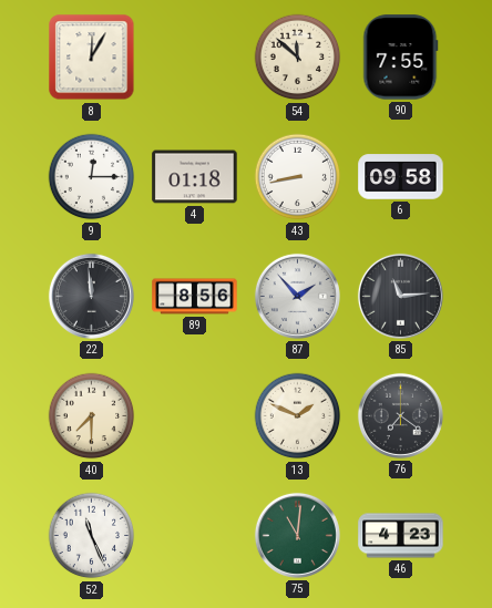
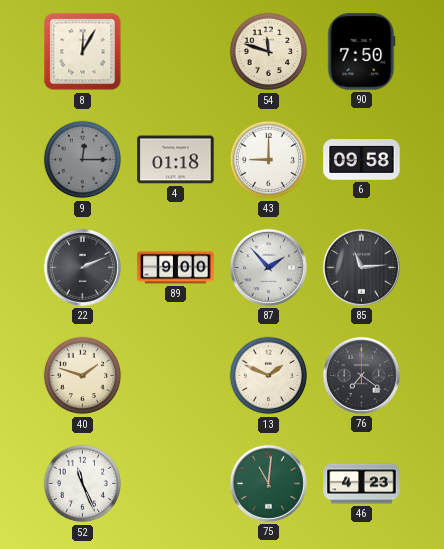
54: 11:52 -> 11:48
90: 7:55 -> 7:50
9 dial: white -> grey
43: 8:43 -> 9:00
22: 11:59 -> 2:11
89: 8:56 -> 9:00
40: 7:30 -> 1:48
